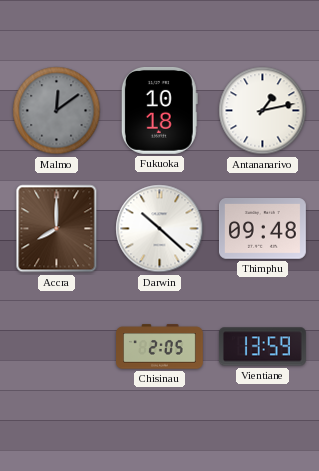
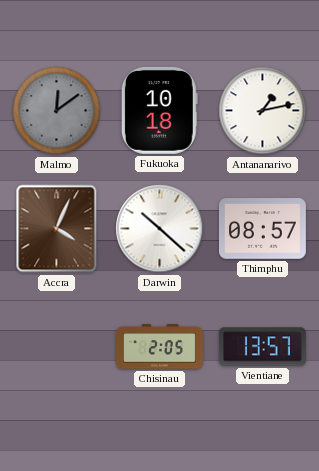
Accra: 8:00 -> 4:04
Thimphu: 09:48 -> 08:57
Vientiane: 13:59 -> 13:57
